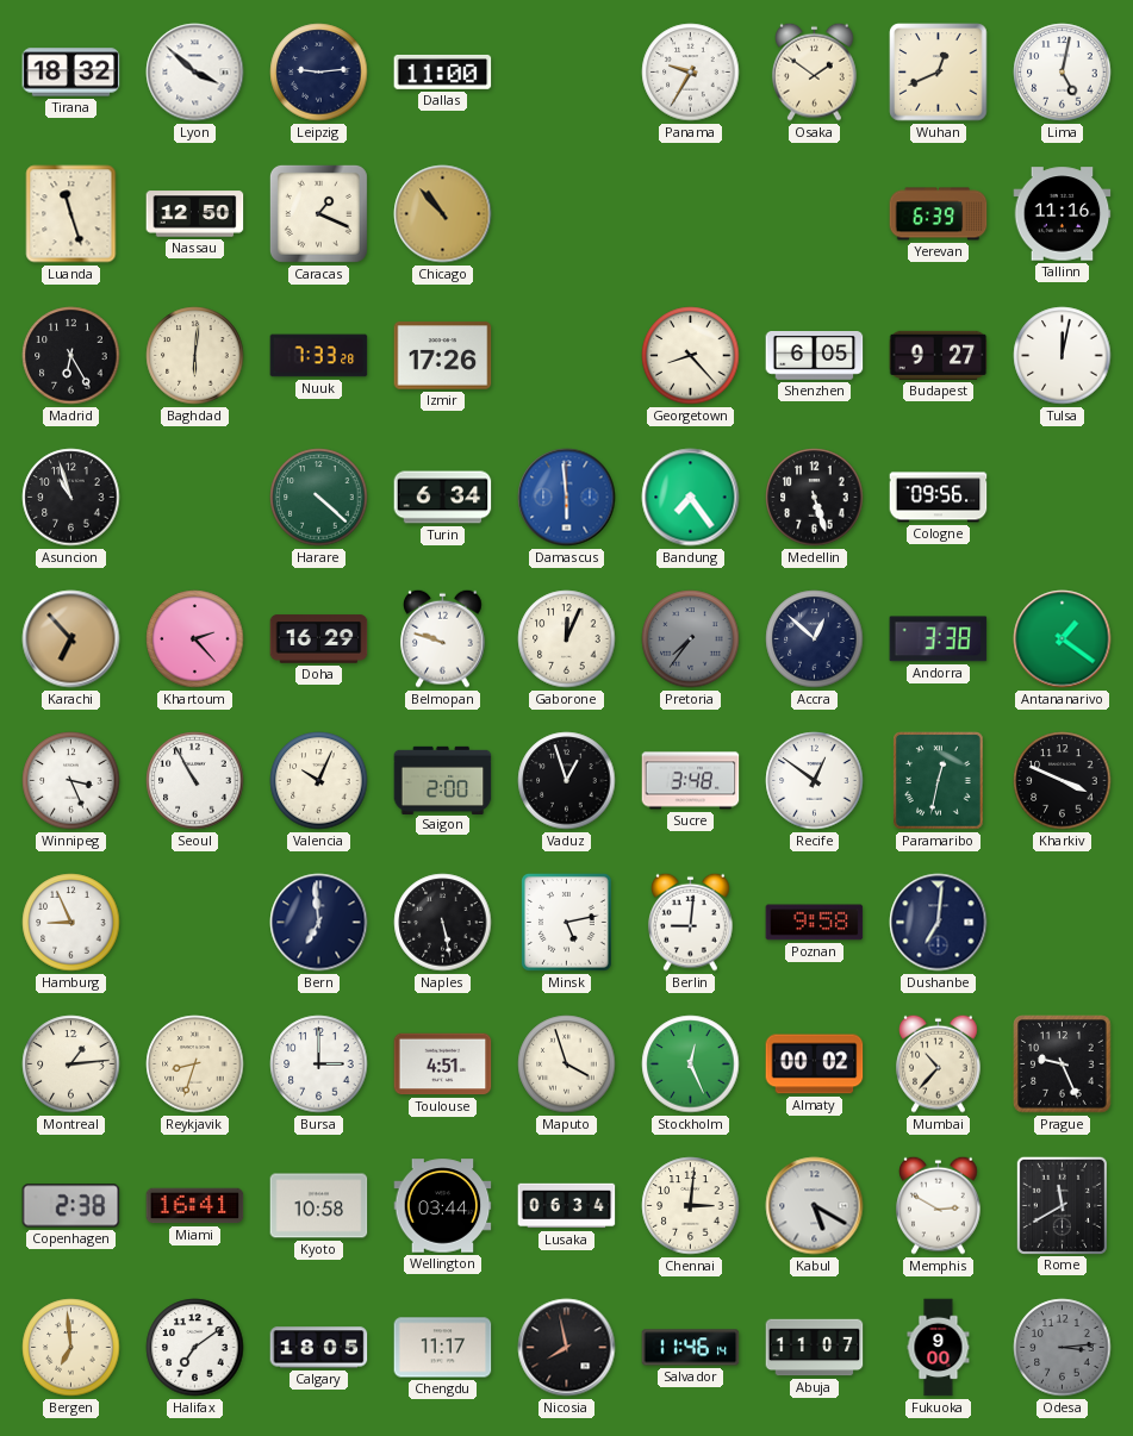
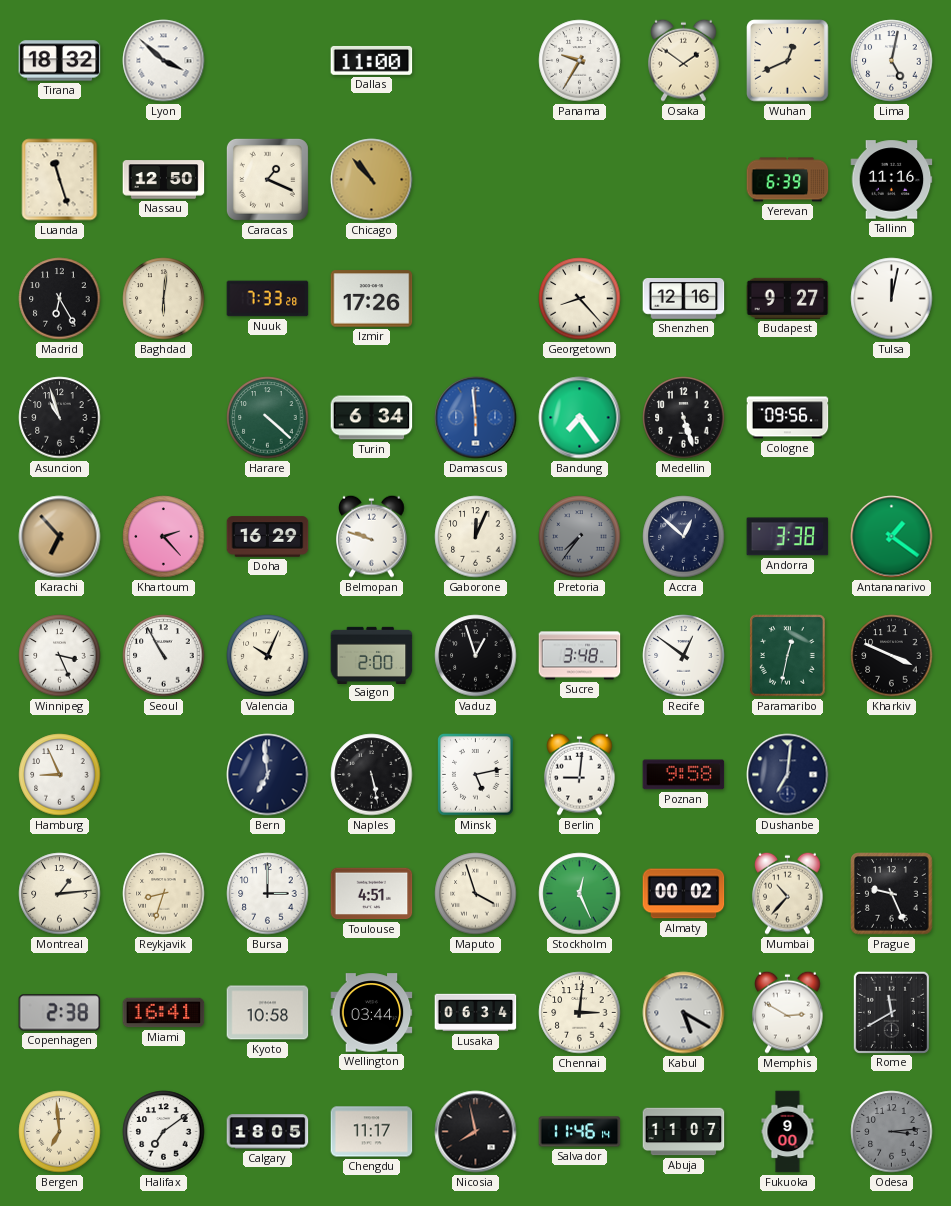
Leipzig: 9:14 -> none
Shenzhen: 6:05 -> 12:16
